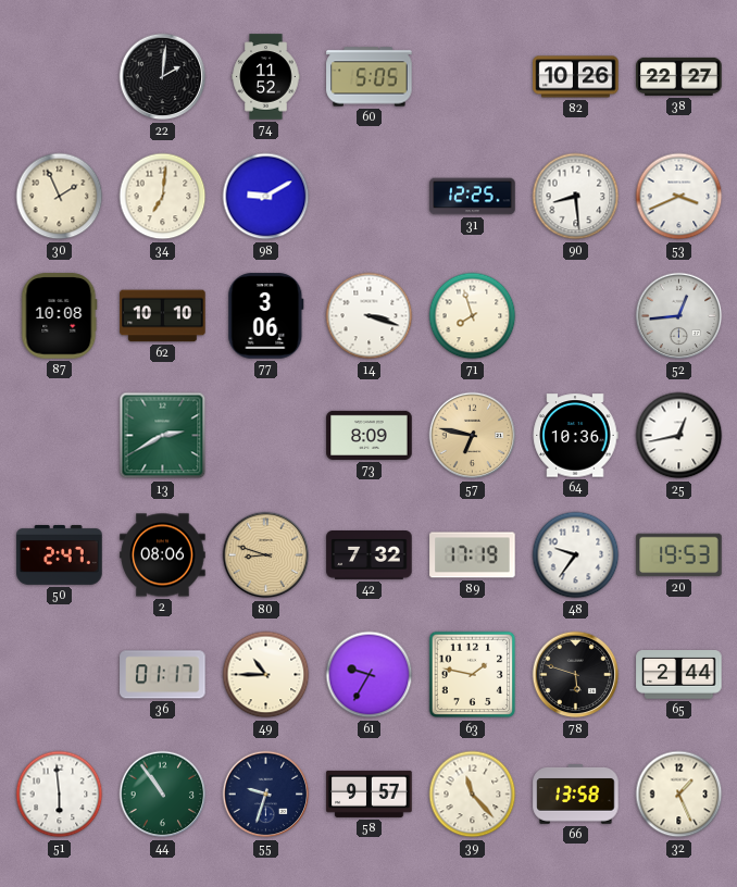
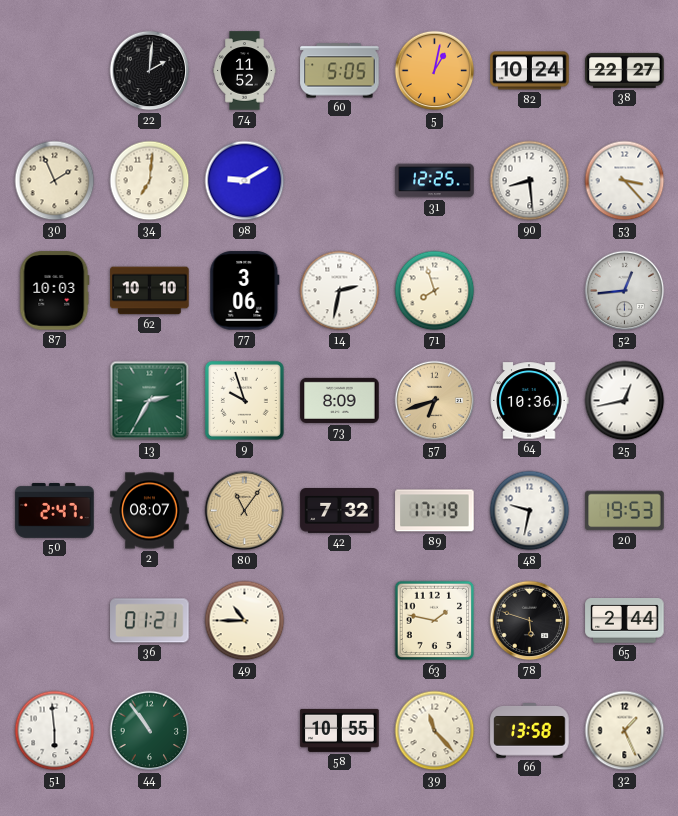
5: none -> 1:02
82: 10:26 -> 10:24
53: 3:41 -> 3:23
87: 10:08 -> 10:03
14: 3:18 -> 2:32
13: 2:40 -> 2:35
9: none -> 9:57
57: 6:47 -> 6:42
2: 08:06 -> 08:07
80: 8:48 -> 11:06
48: 9:36 -> 9:32
36: 01:17 -> 01:21
61: 9:35 -> none
55: 9:33 -> none
58: 9:57 -> 10:55
